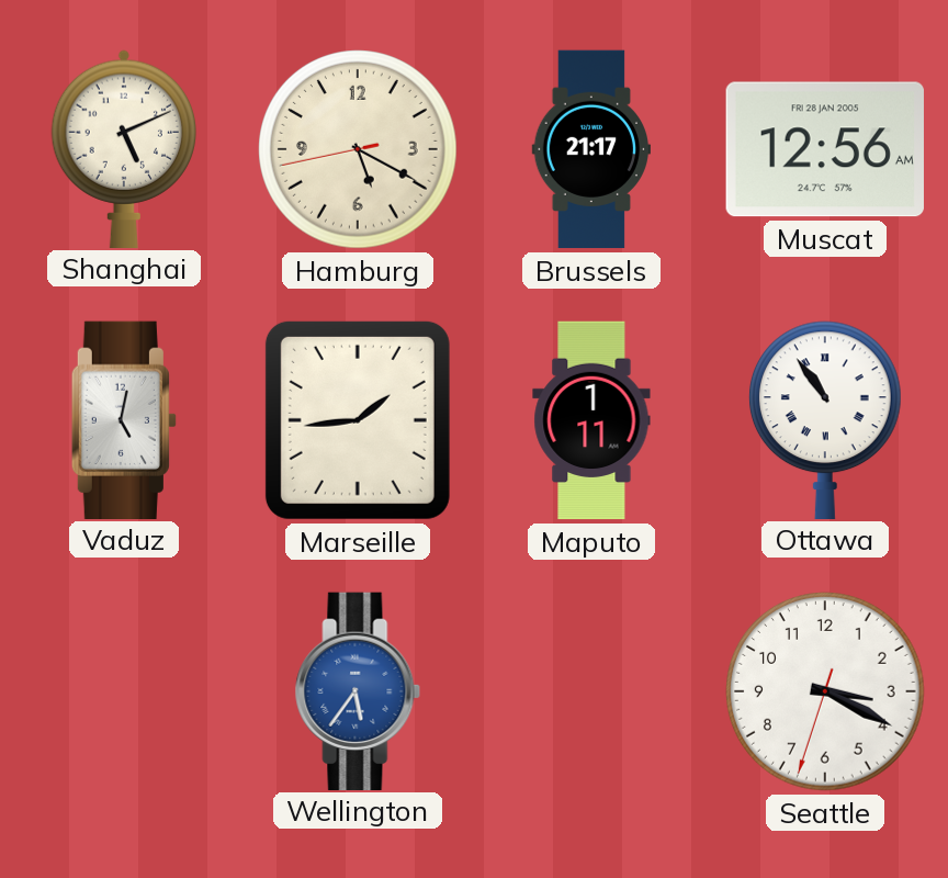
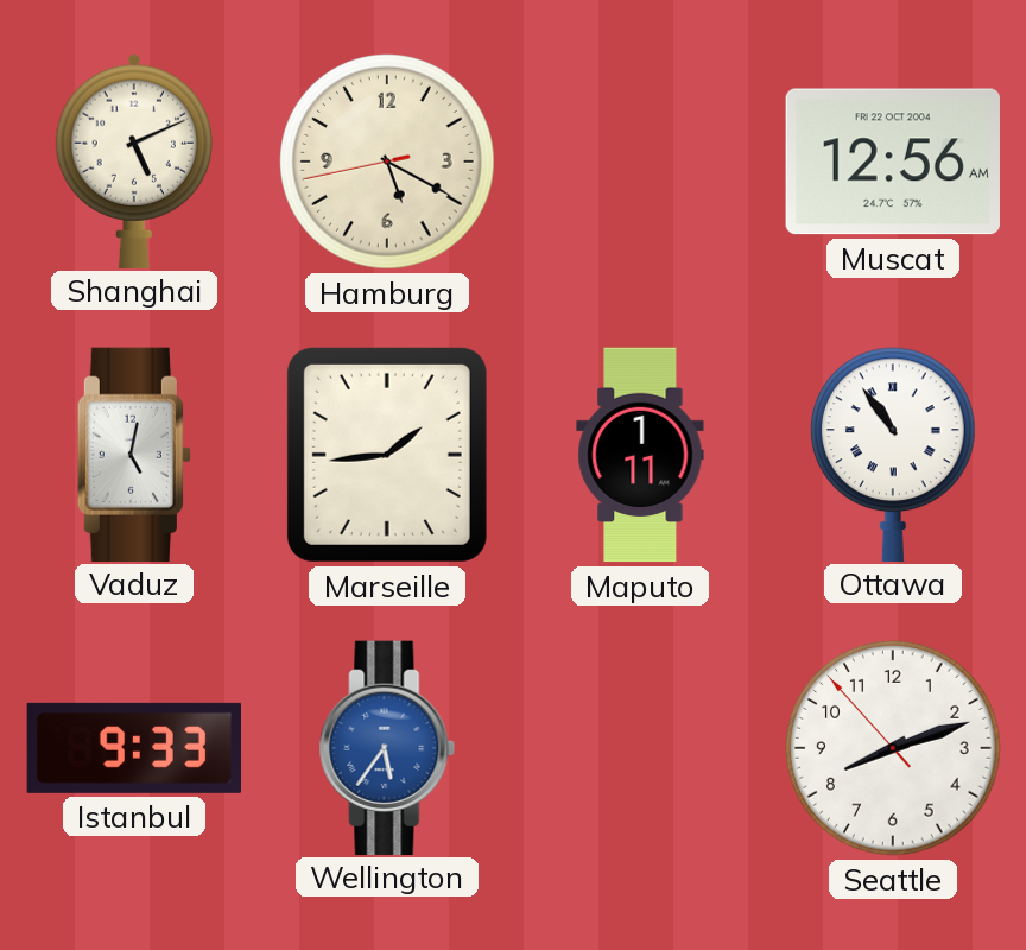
Brussels: 21:17 -> none
Muscat date: FRI 28 JAN 2005 -> FRI 22 OCT 2004
Istanbul: none -> 9:33
Seattle: 3:19 -> 8:11
